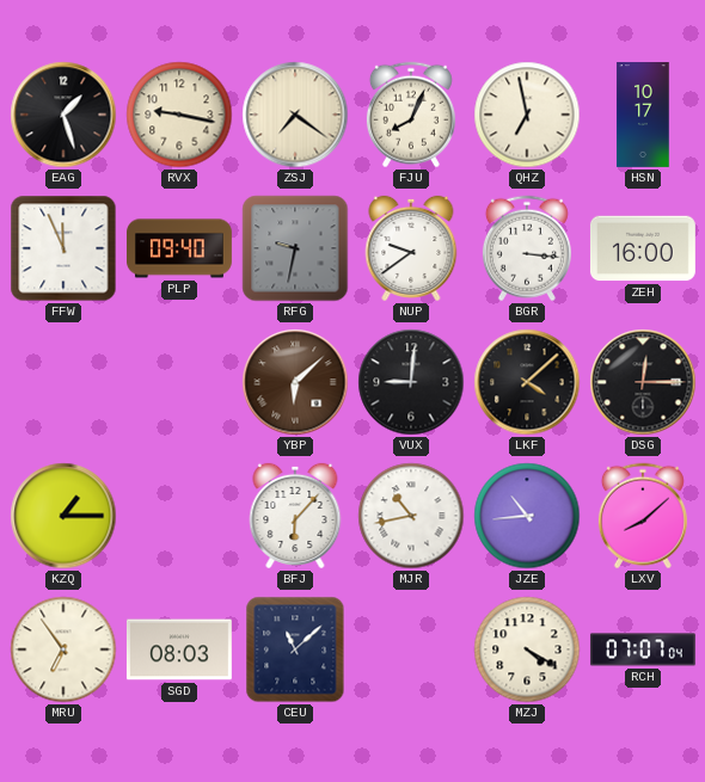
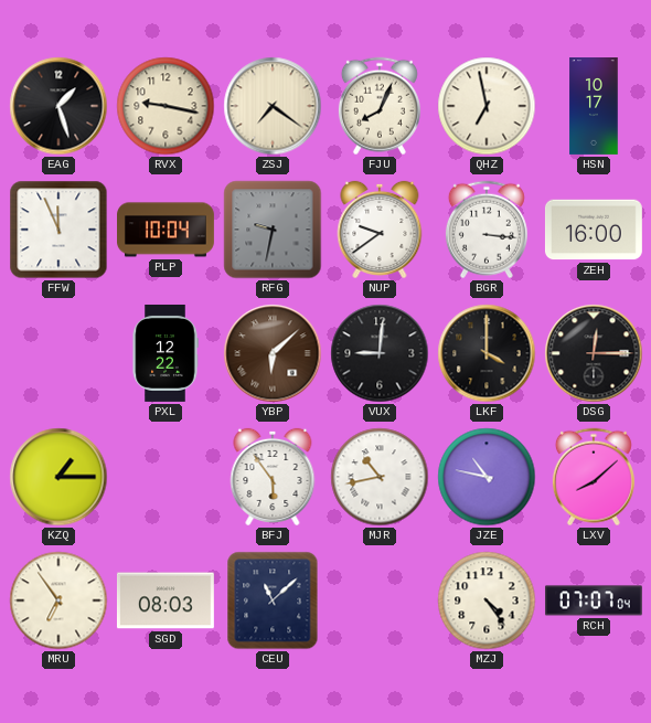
PLP: 09:40 -> 10:04
PXL: none -> 12:22
LKF: 4:08 -> 4:00
BFJ: 6:07 -> 5:54
JZE: 10:44 -> 10:47
MZJ: 4:20 -> 4:24
